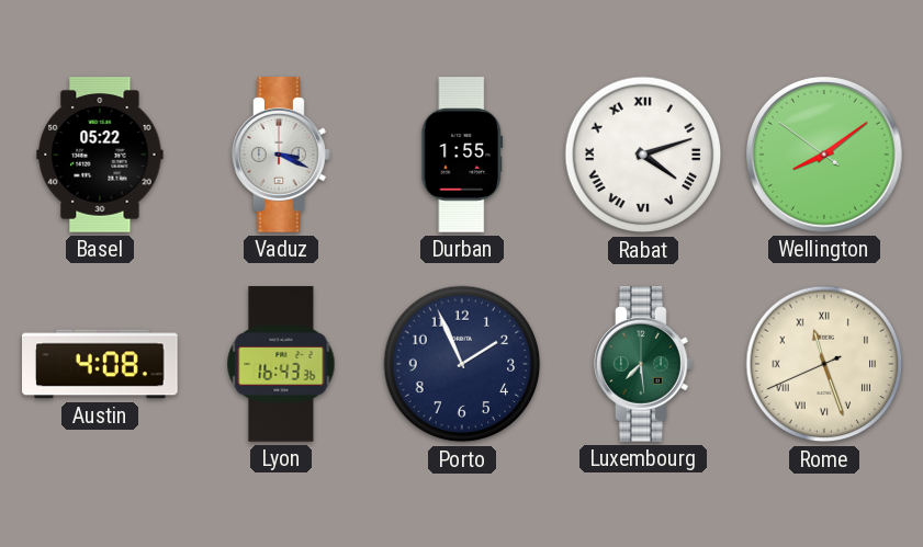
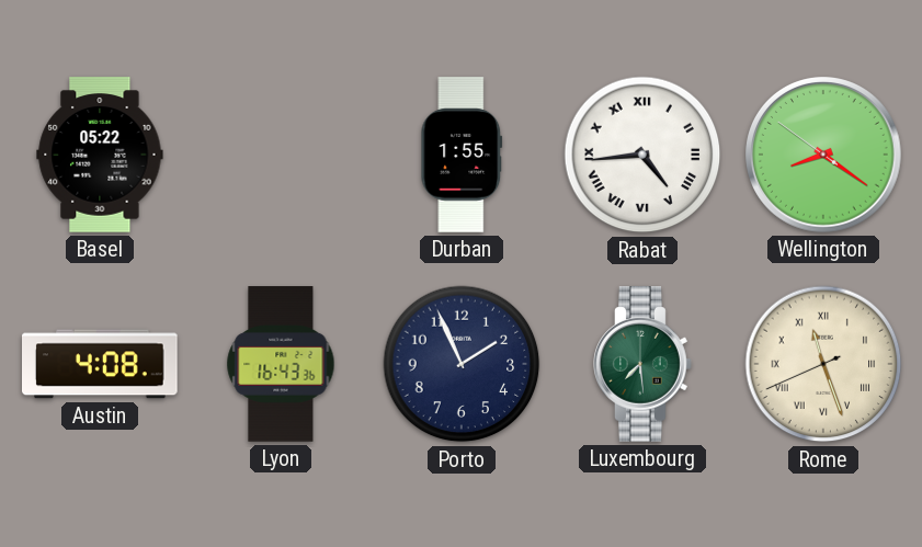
Vaduz: 3:19 -> none
Rabat: 4:12 -> 4:44
Wellington: 8:08 -> 8:20
